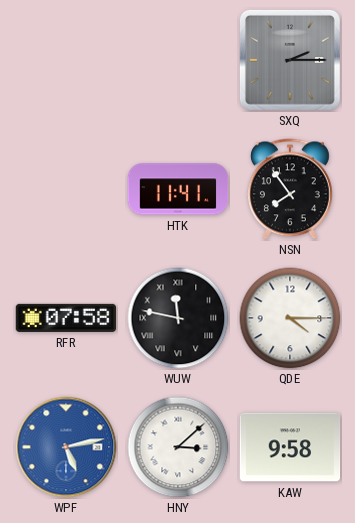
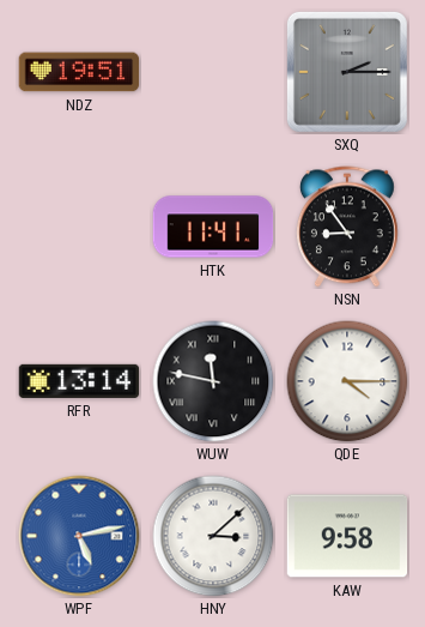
NDZ: none -> 19:51
NSN: 7:54 -> 8:54
RFR: 07:58 -> 13:14
